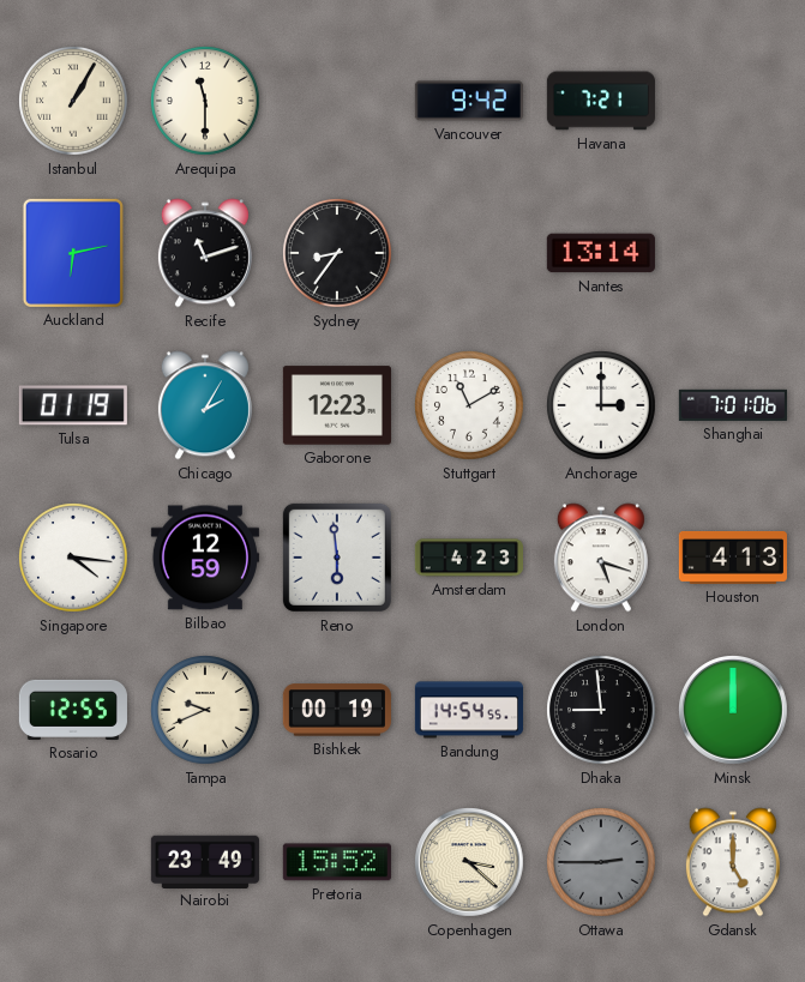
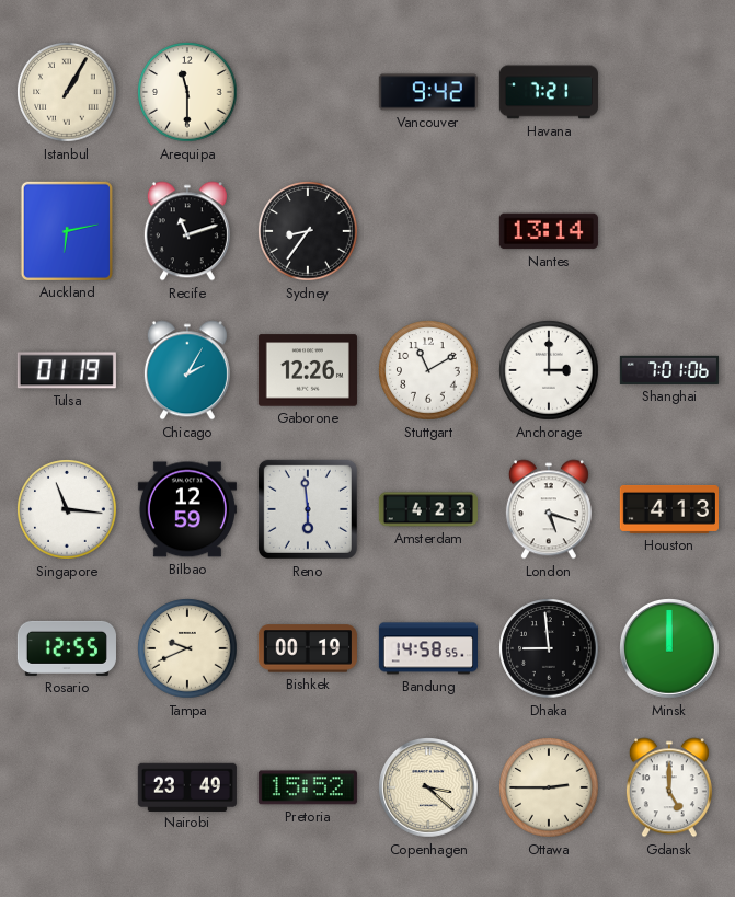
Gaborone: 12:23 -> 12:26
Singapore: 4:16 -> 11:16
Bandung: 14:54 -> 14:58
Ottawa dial: grey -> cream
